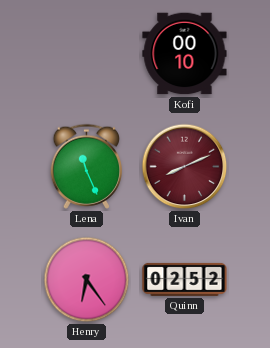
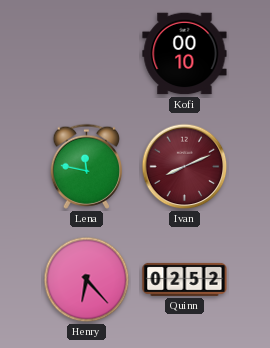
Lena: 11:26 -> 11:47
Henry: 6:24 -> 6:23
